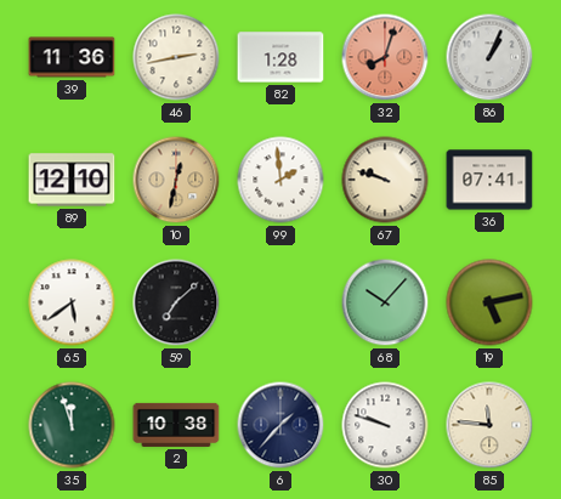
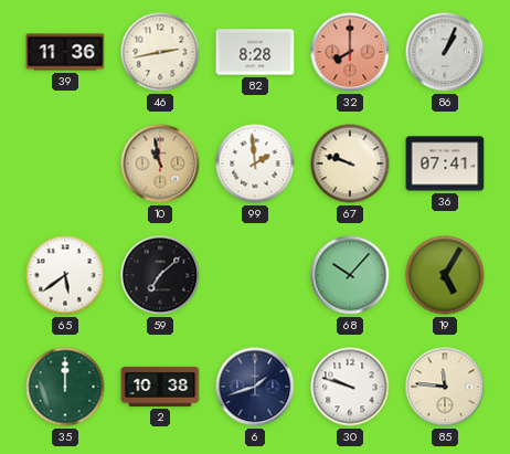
82: 1:28 -> 8:28
32: 8:03 -> 8:00
89: 12:10 -> none
10: 12:32 -> 10:58
19: 5:13 -> 5:05
35: 11:57 -> 12:00
6: 1:37 -> 1:42
